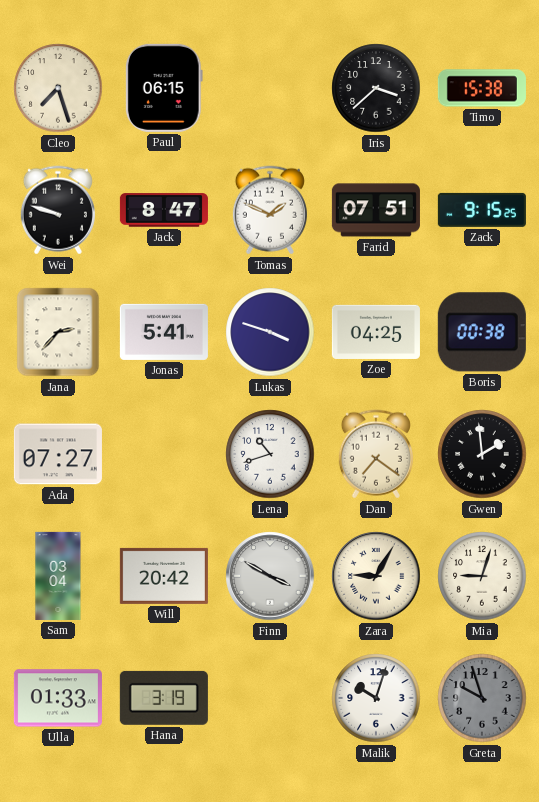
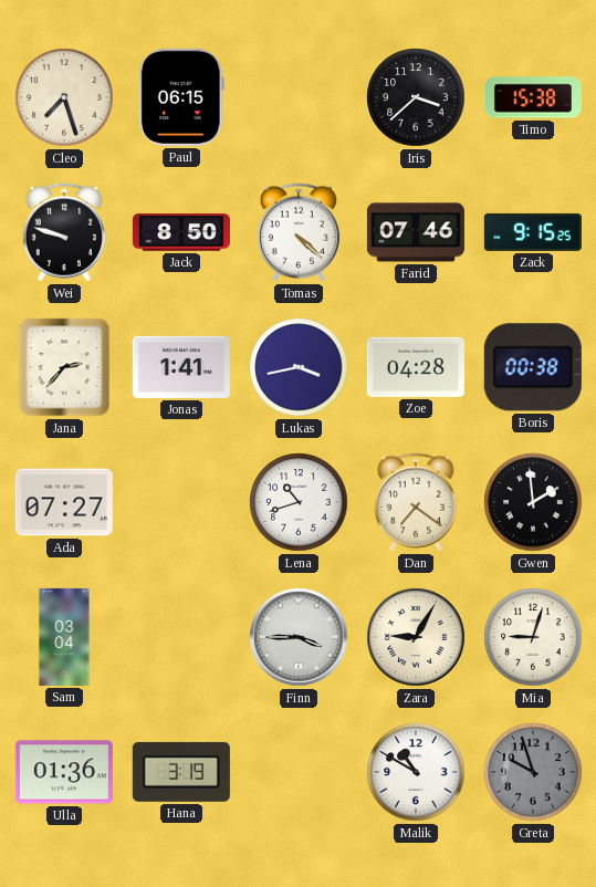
Jack: 8:47 -> 8:50
Tomas: 1:49 -> 4:22
Farid: 07:51 -> 07:46
Jonas: 5:41 -> 1:41
Lukas: 3:48 -> 3:43
Zoe: 04:25 -> 04:28
Will: 20:42 -> none
Finn: 3:50 -> 3:45
Ulla: 01:33 -> 01:36
Malik: 10:03 -> 10:50
